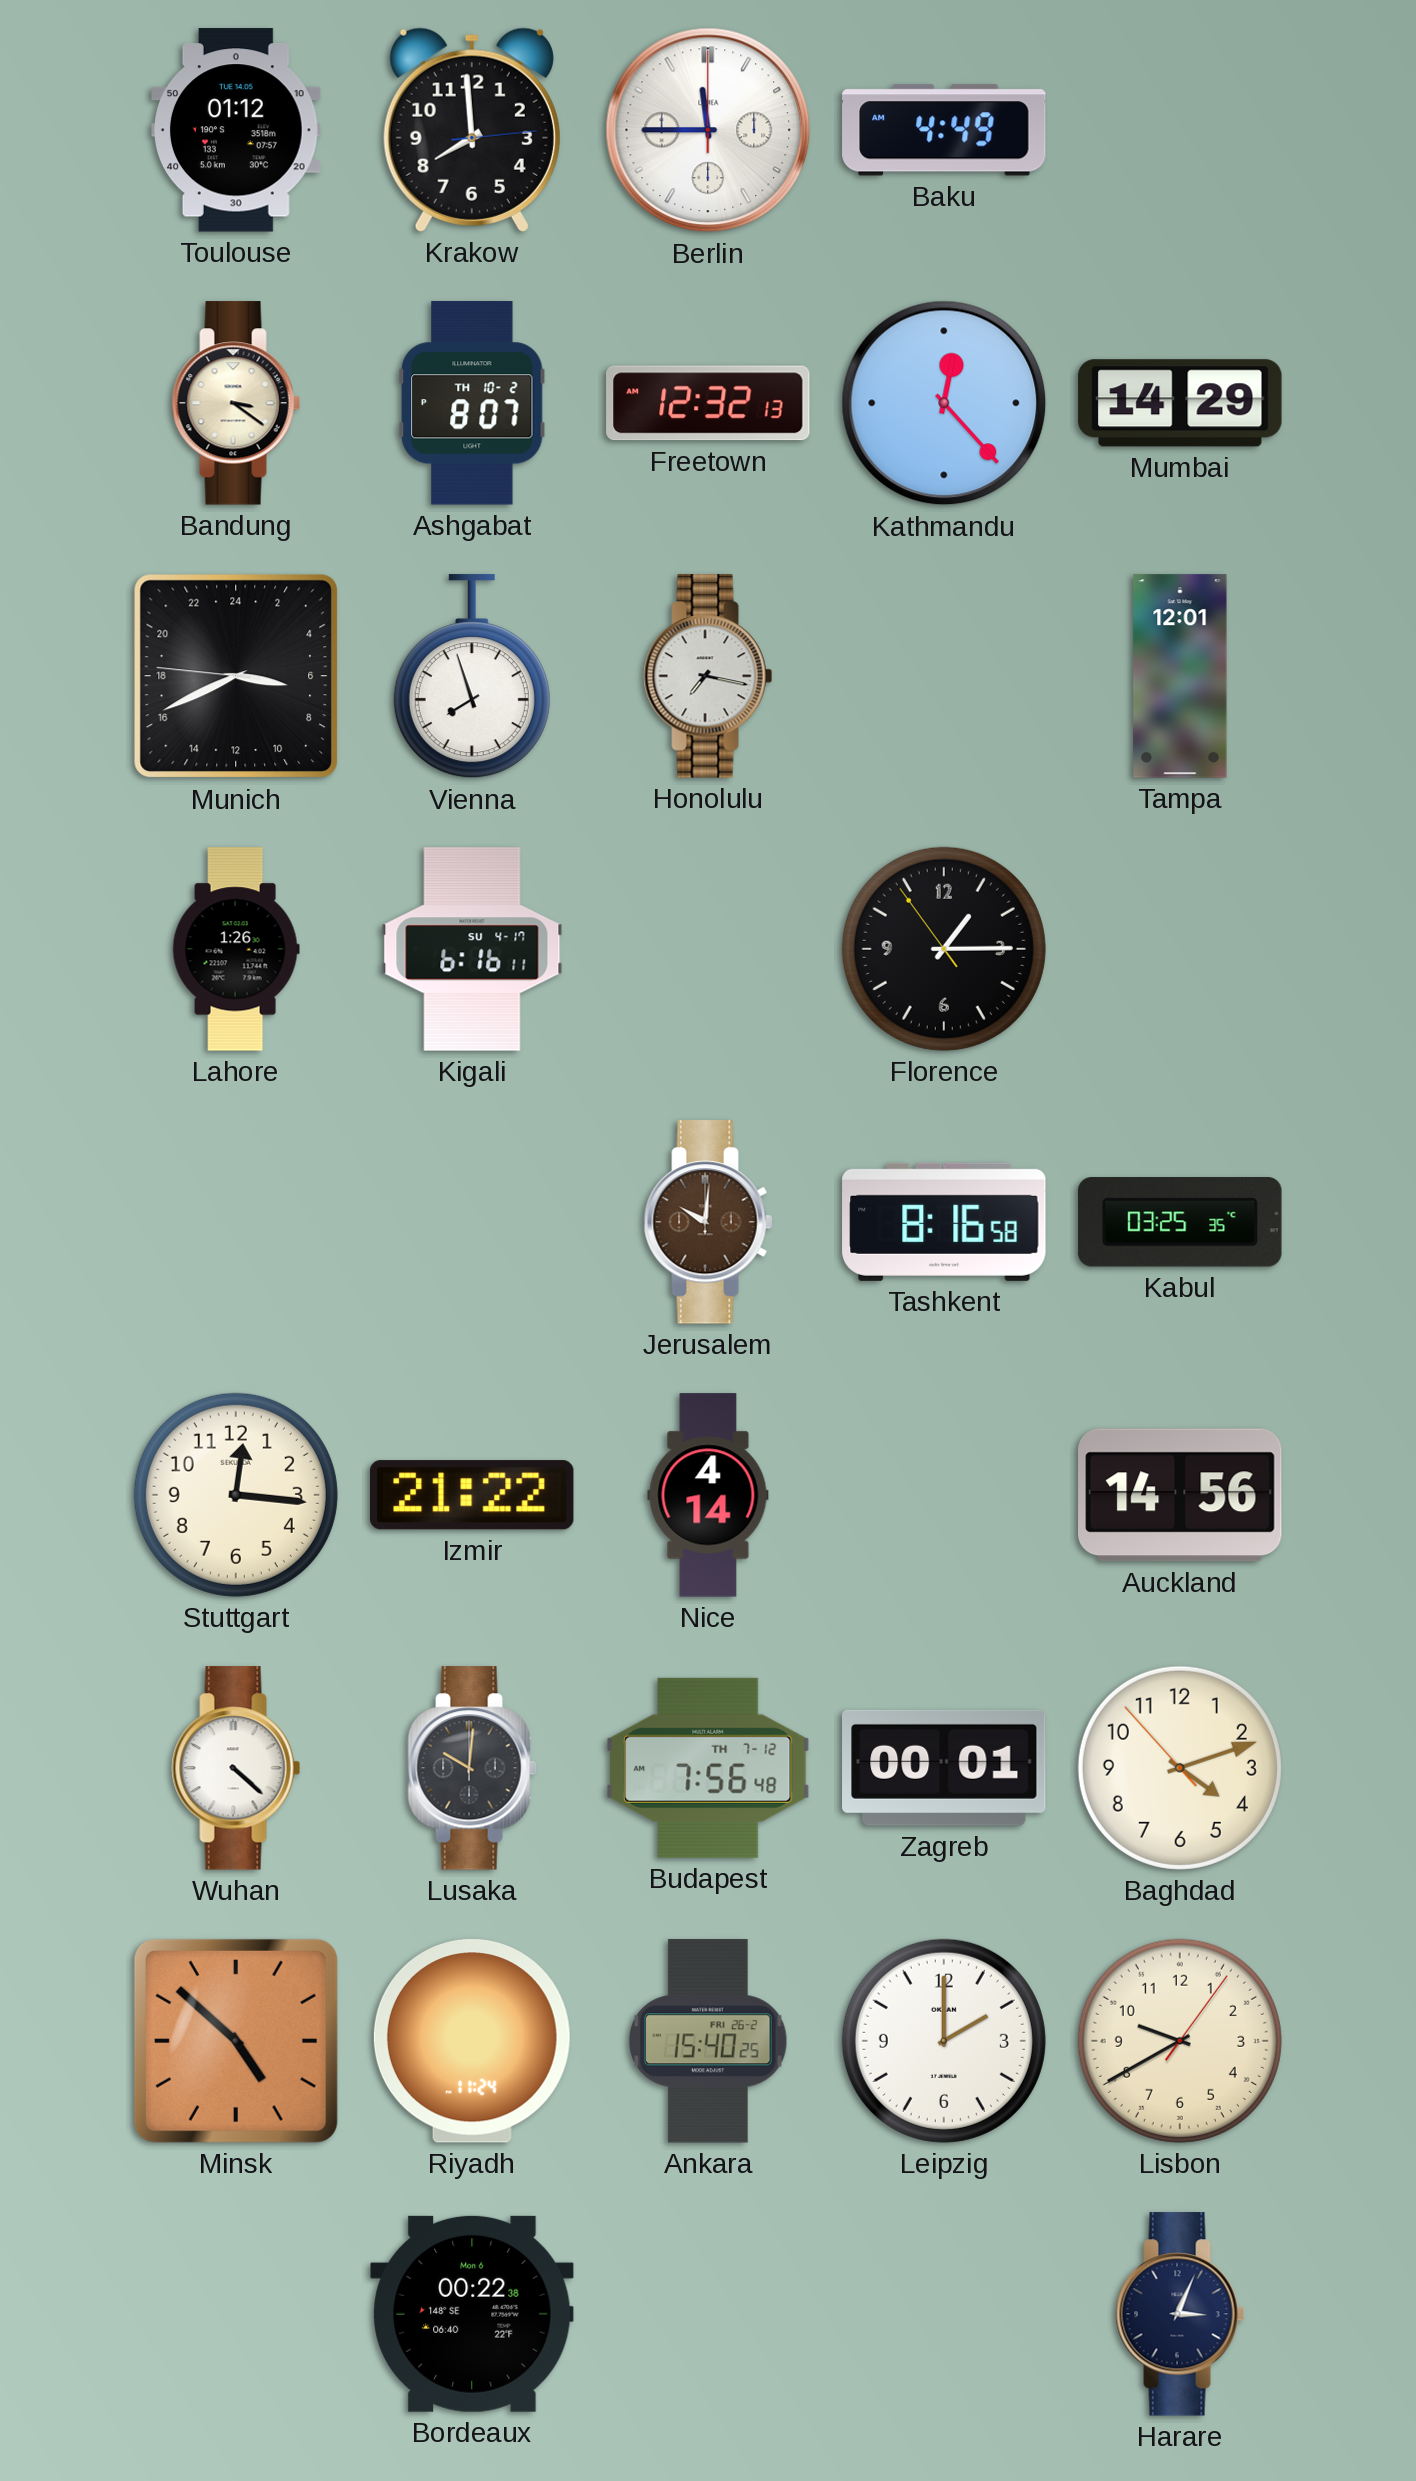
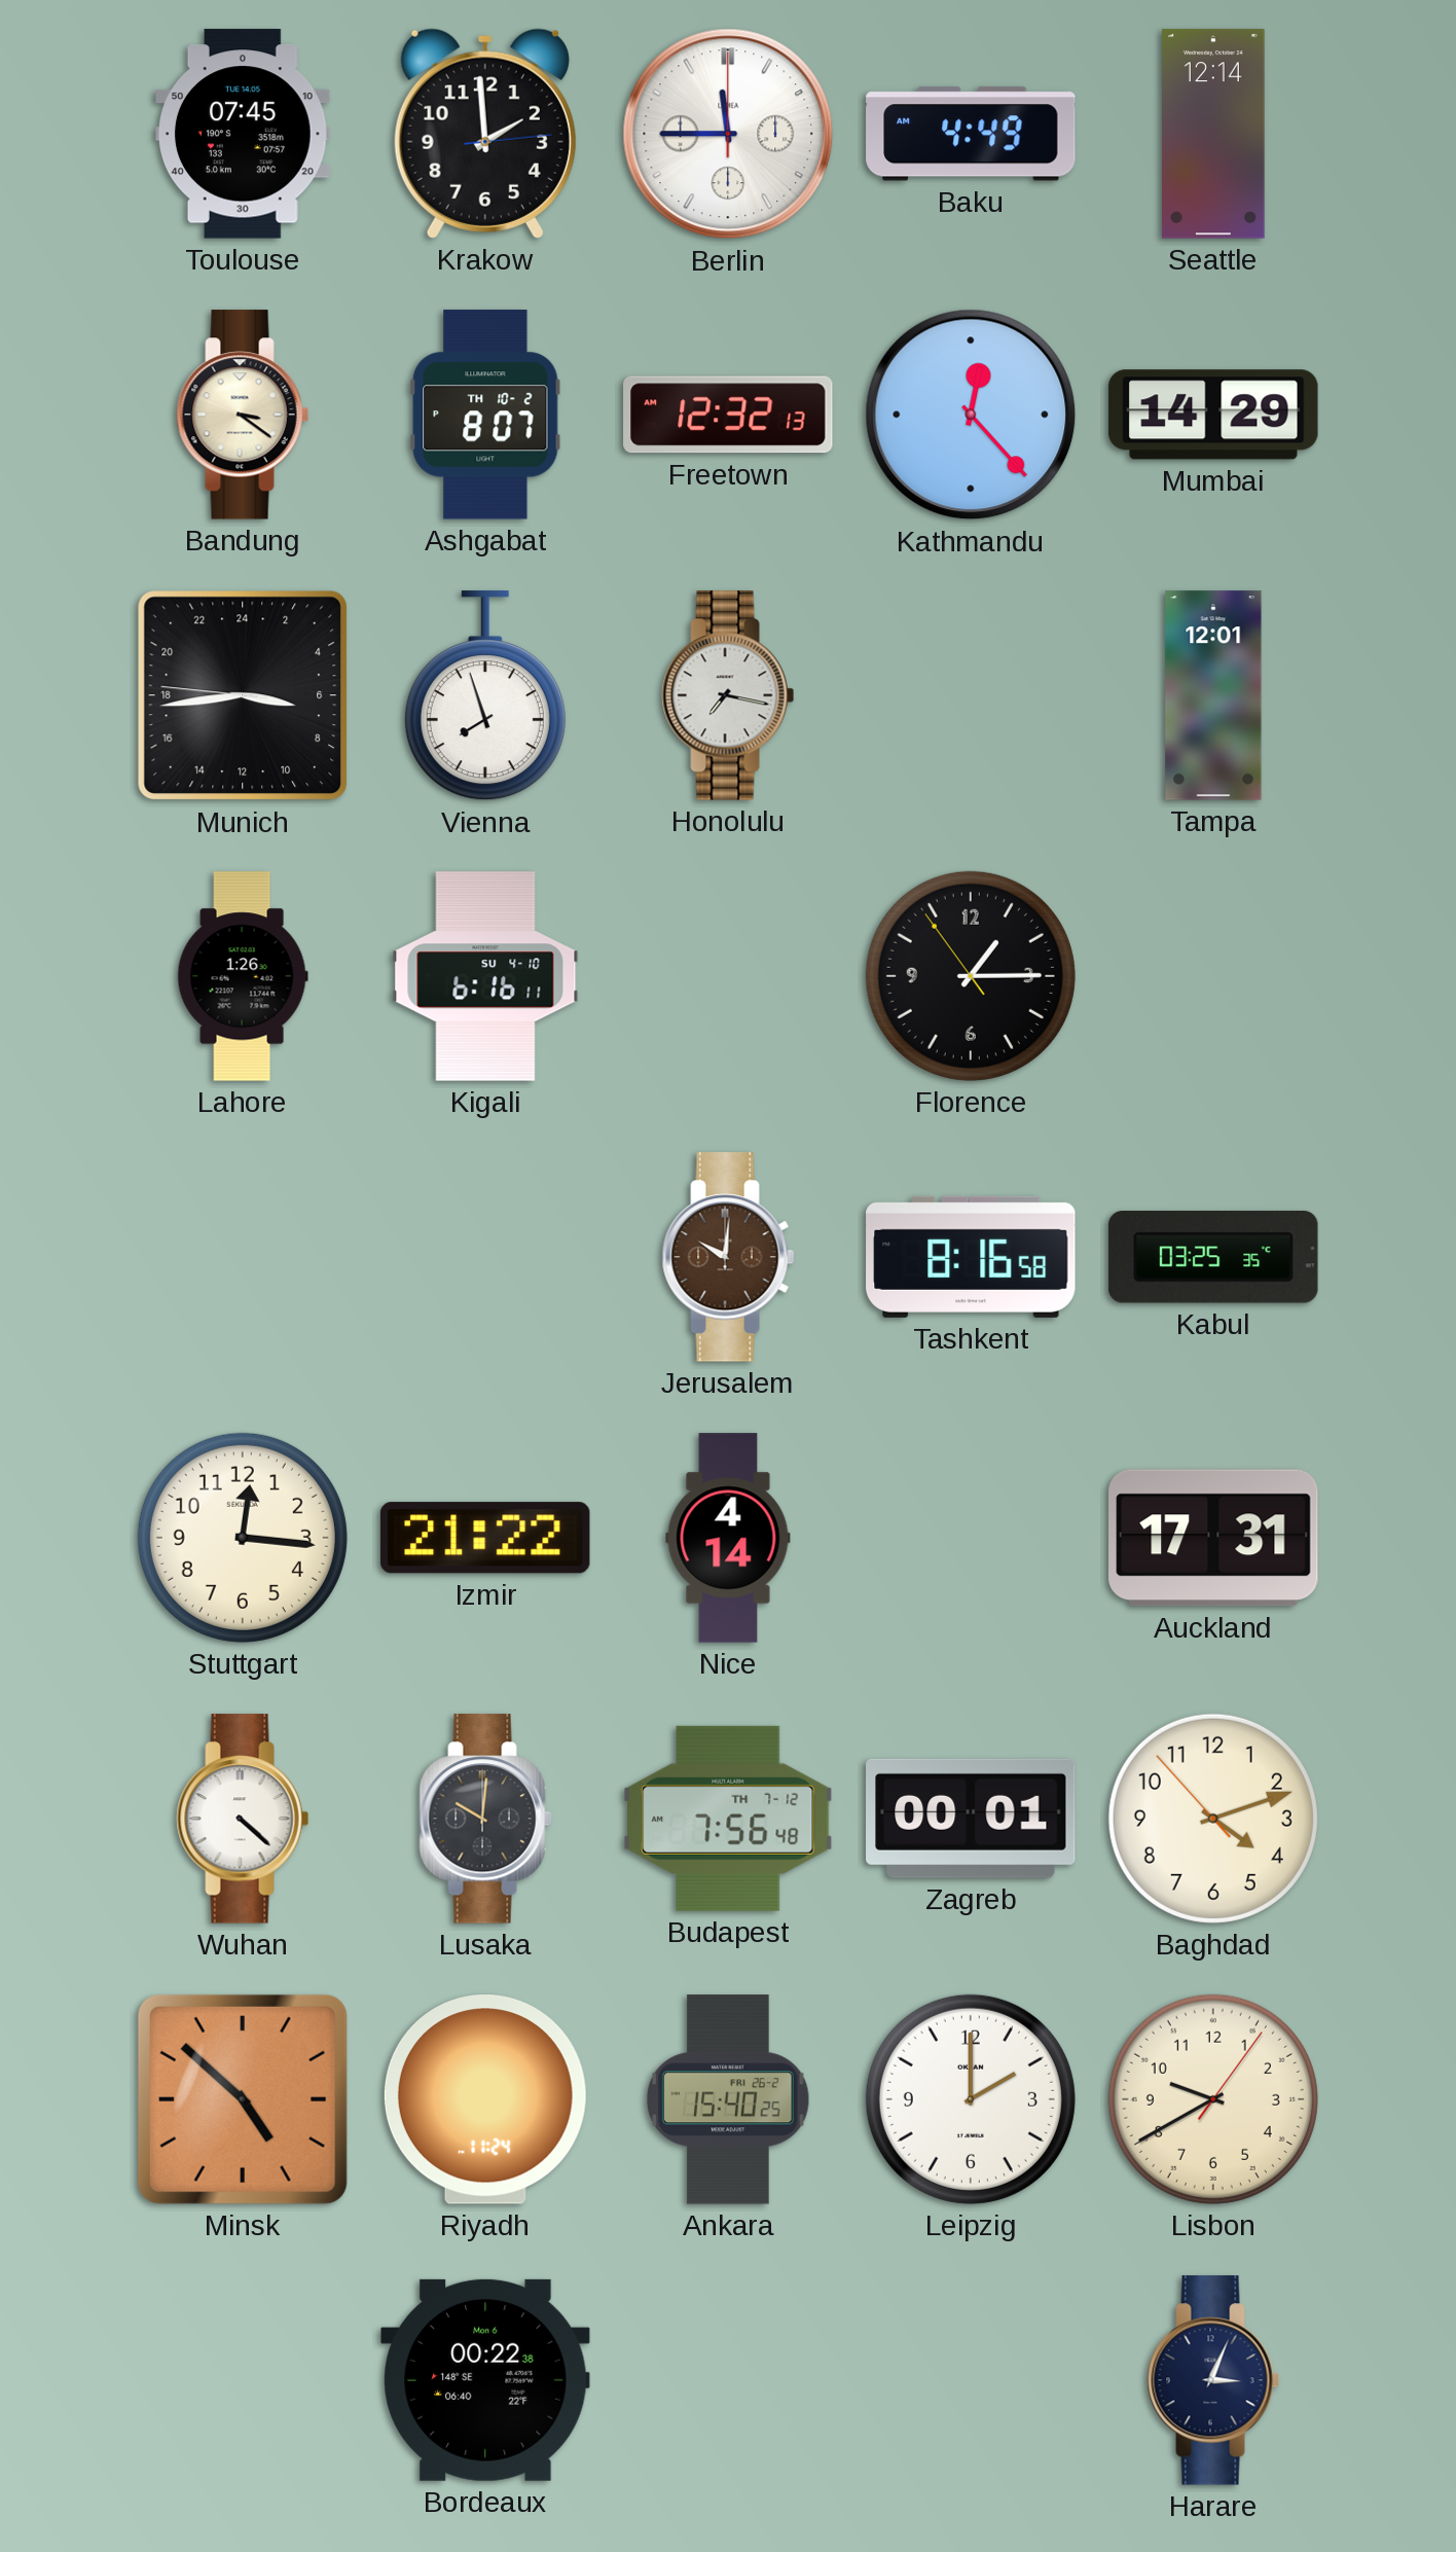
Toulouse: 01:12 -> 07:45
Krakow: 7:59 -> 1:59
Seattle: none -> 12:14
Munich: 6:40 -> 6:43
Kigali date: SU 4-17 -> SU 4-10
Auckland: 14:56 -> 17:31
